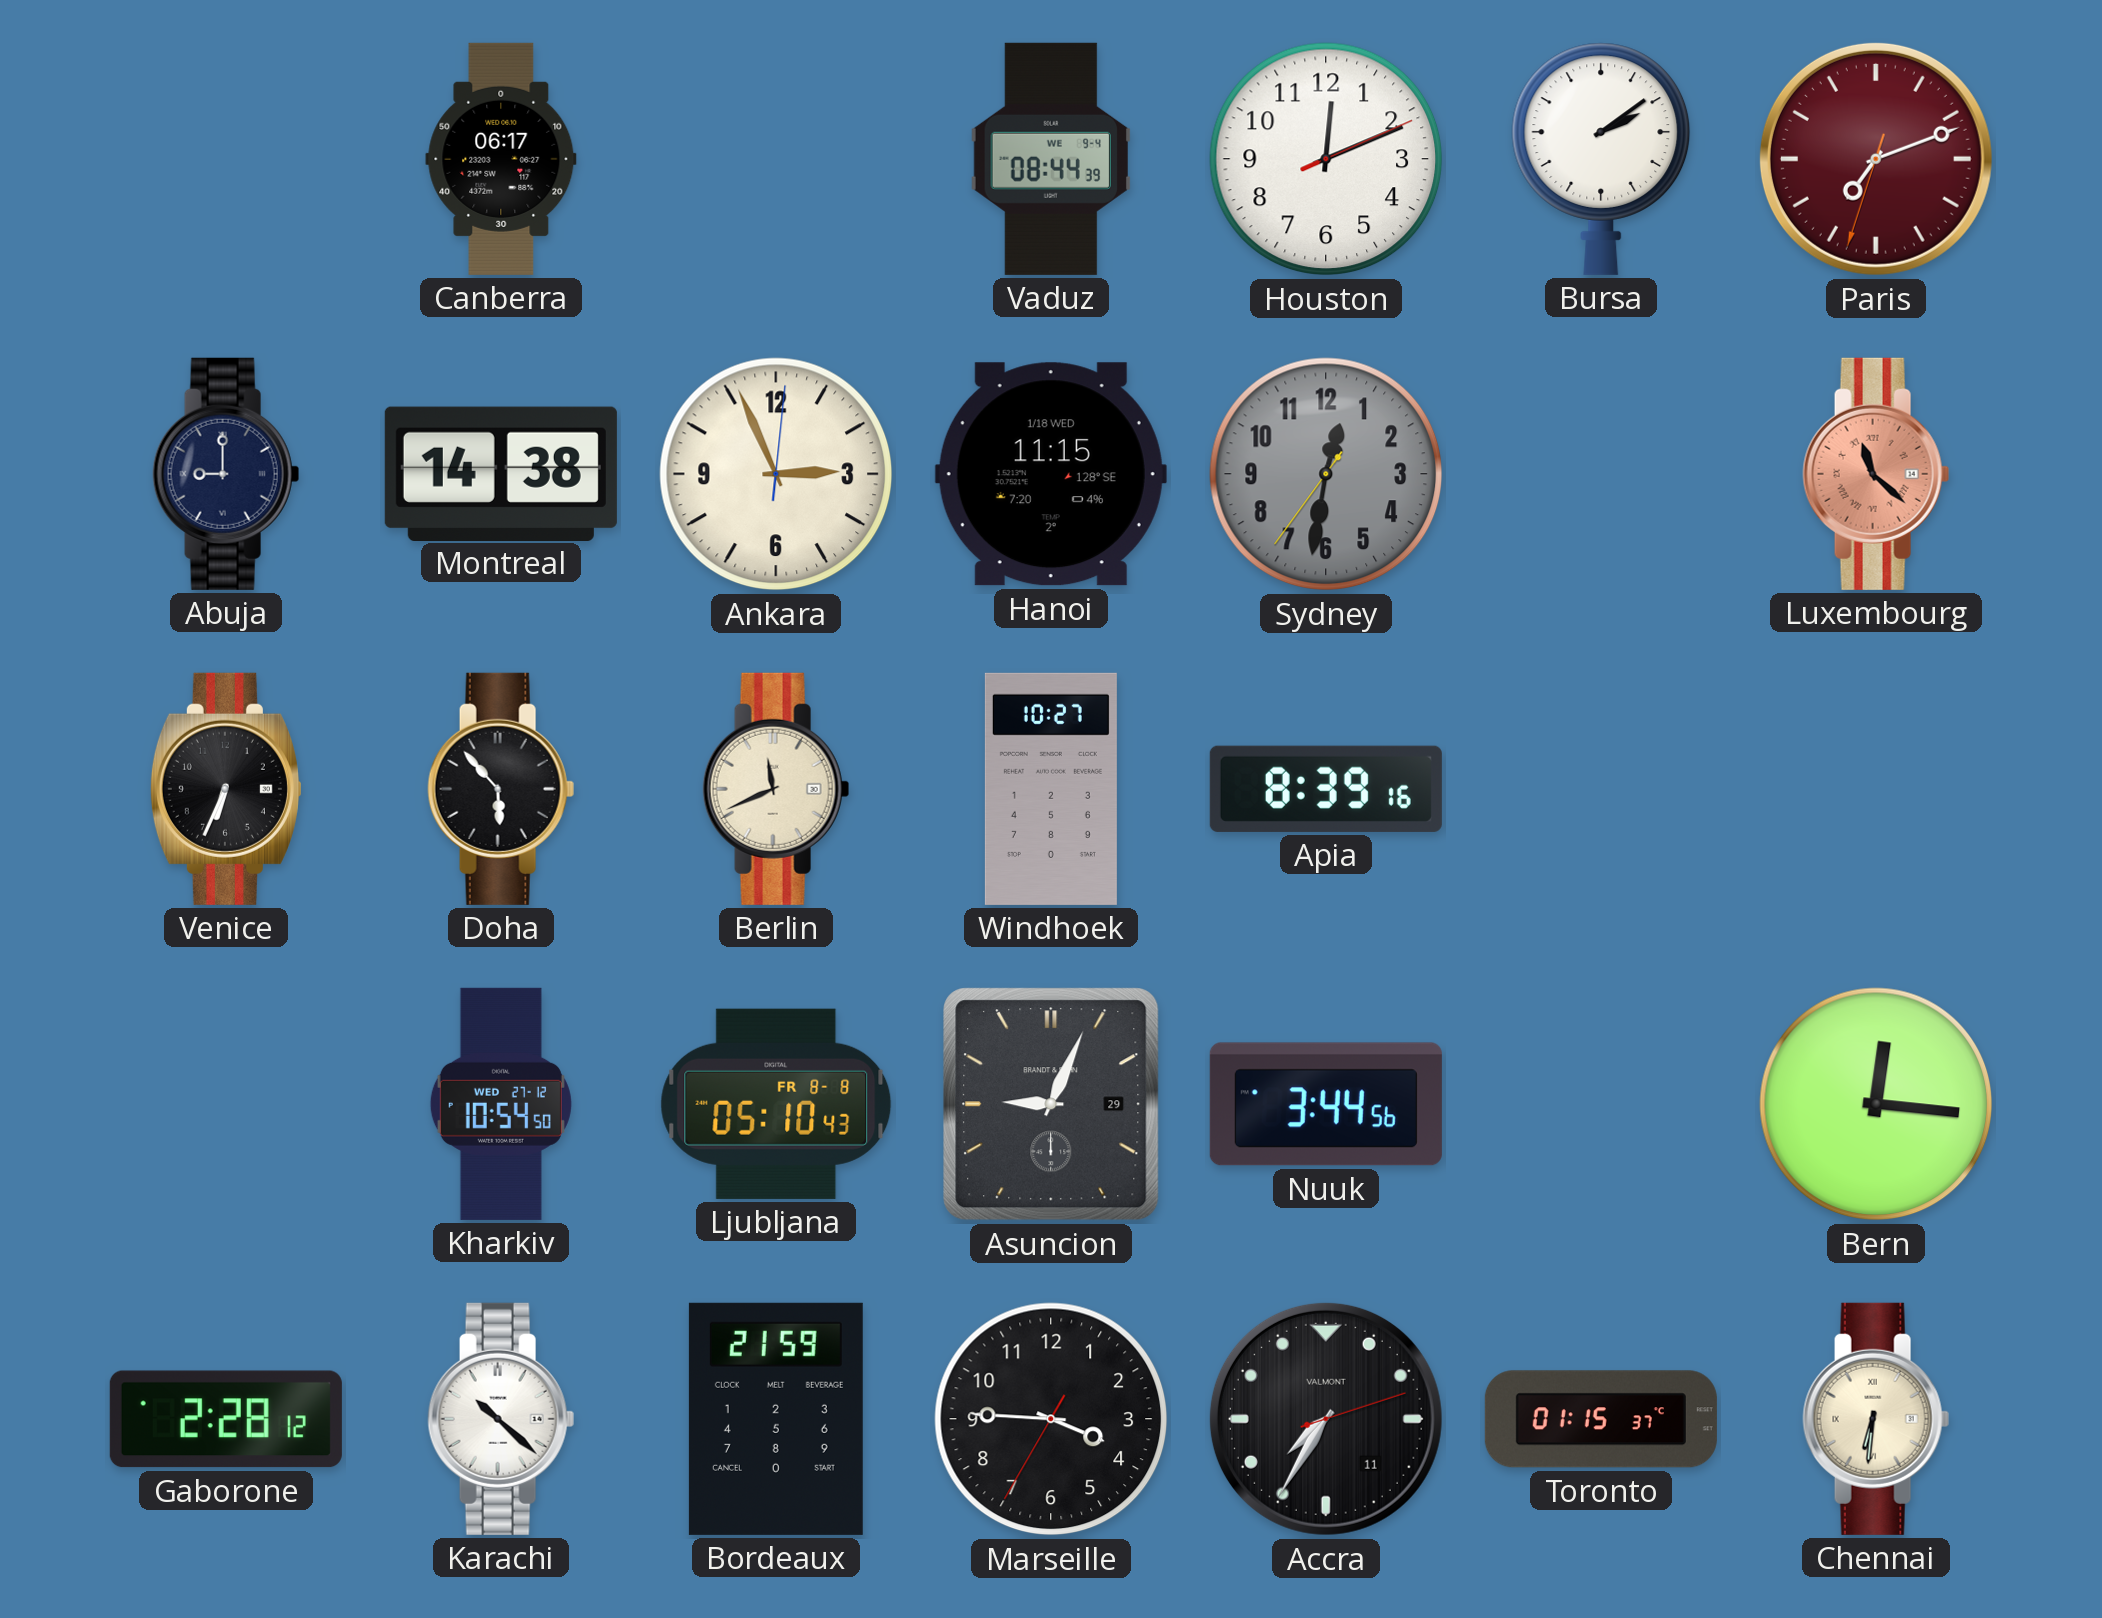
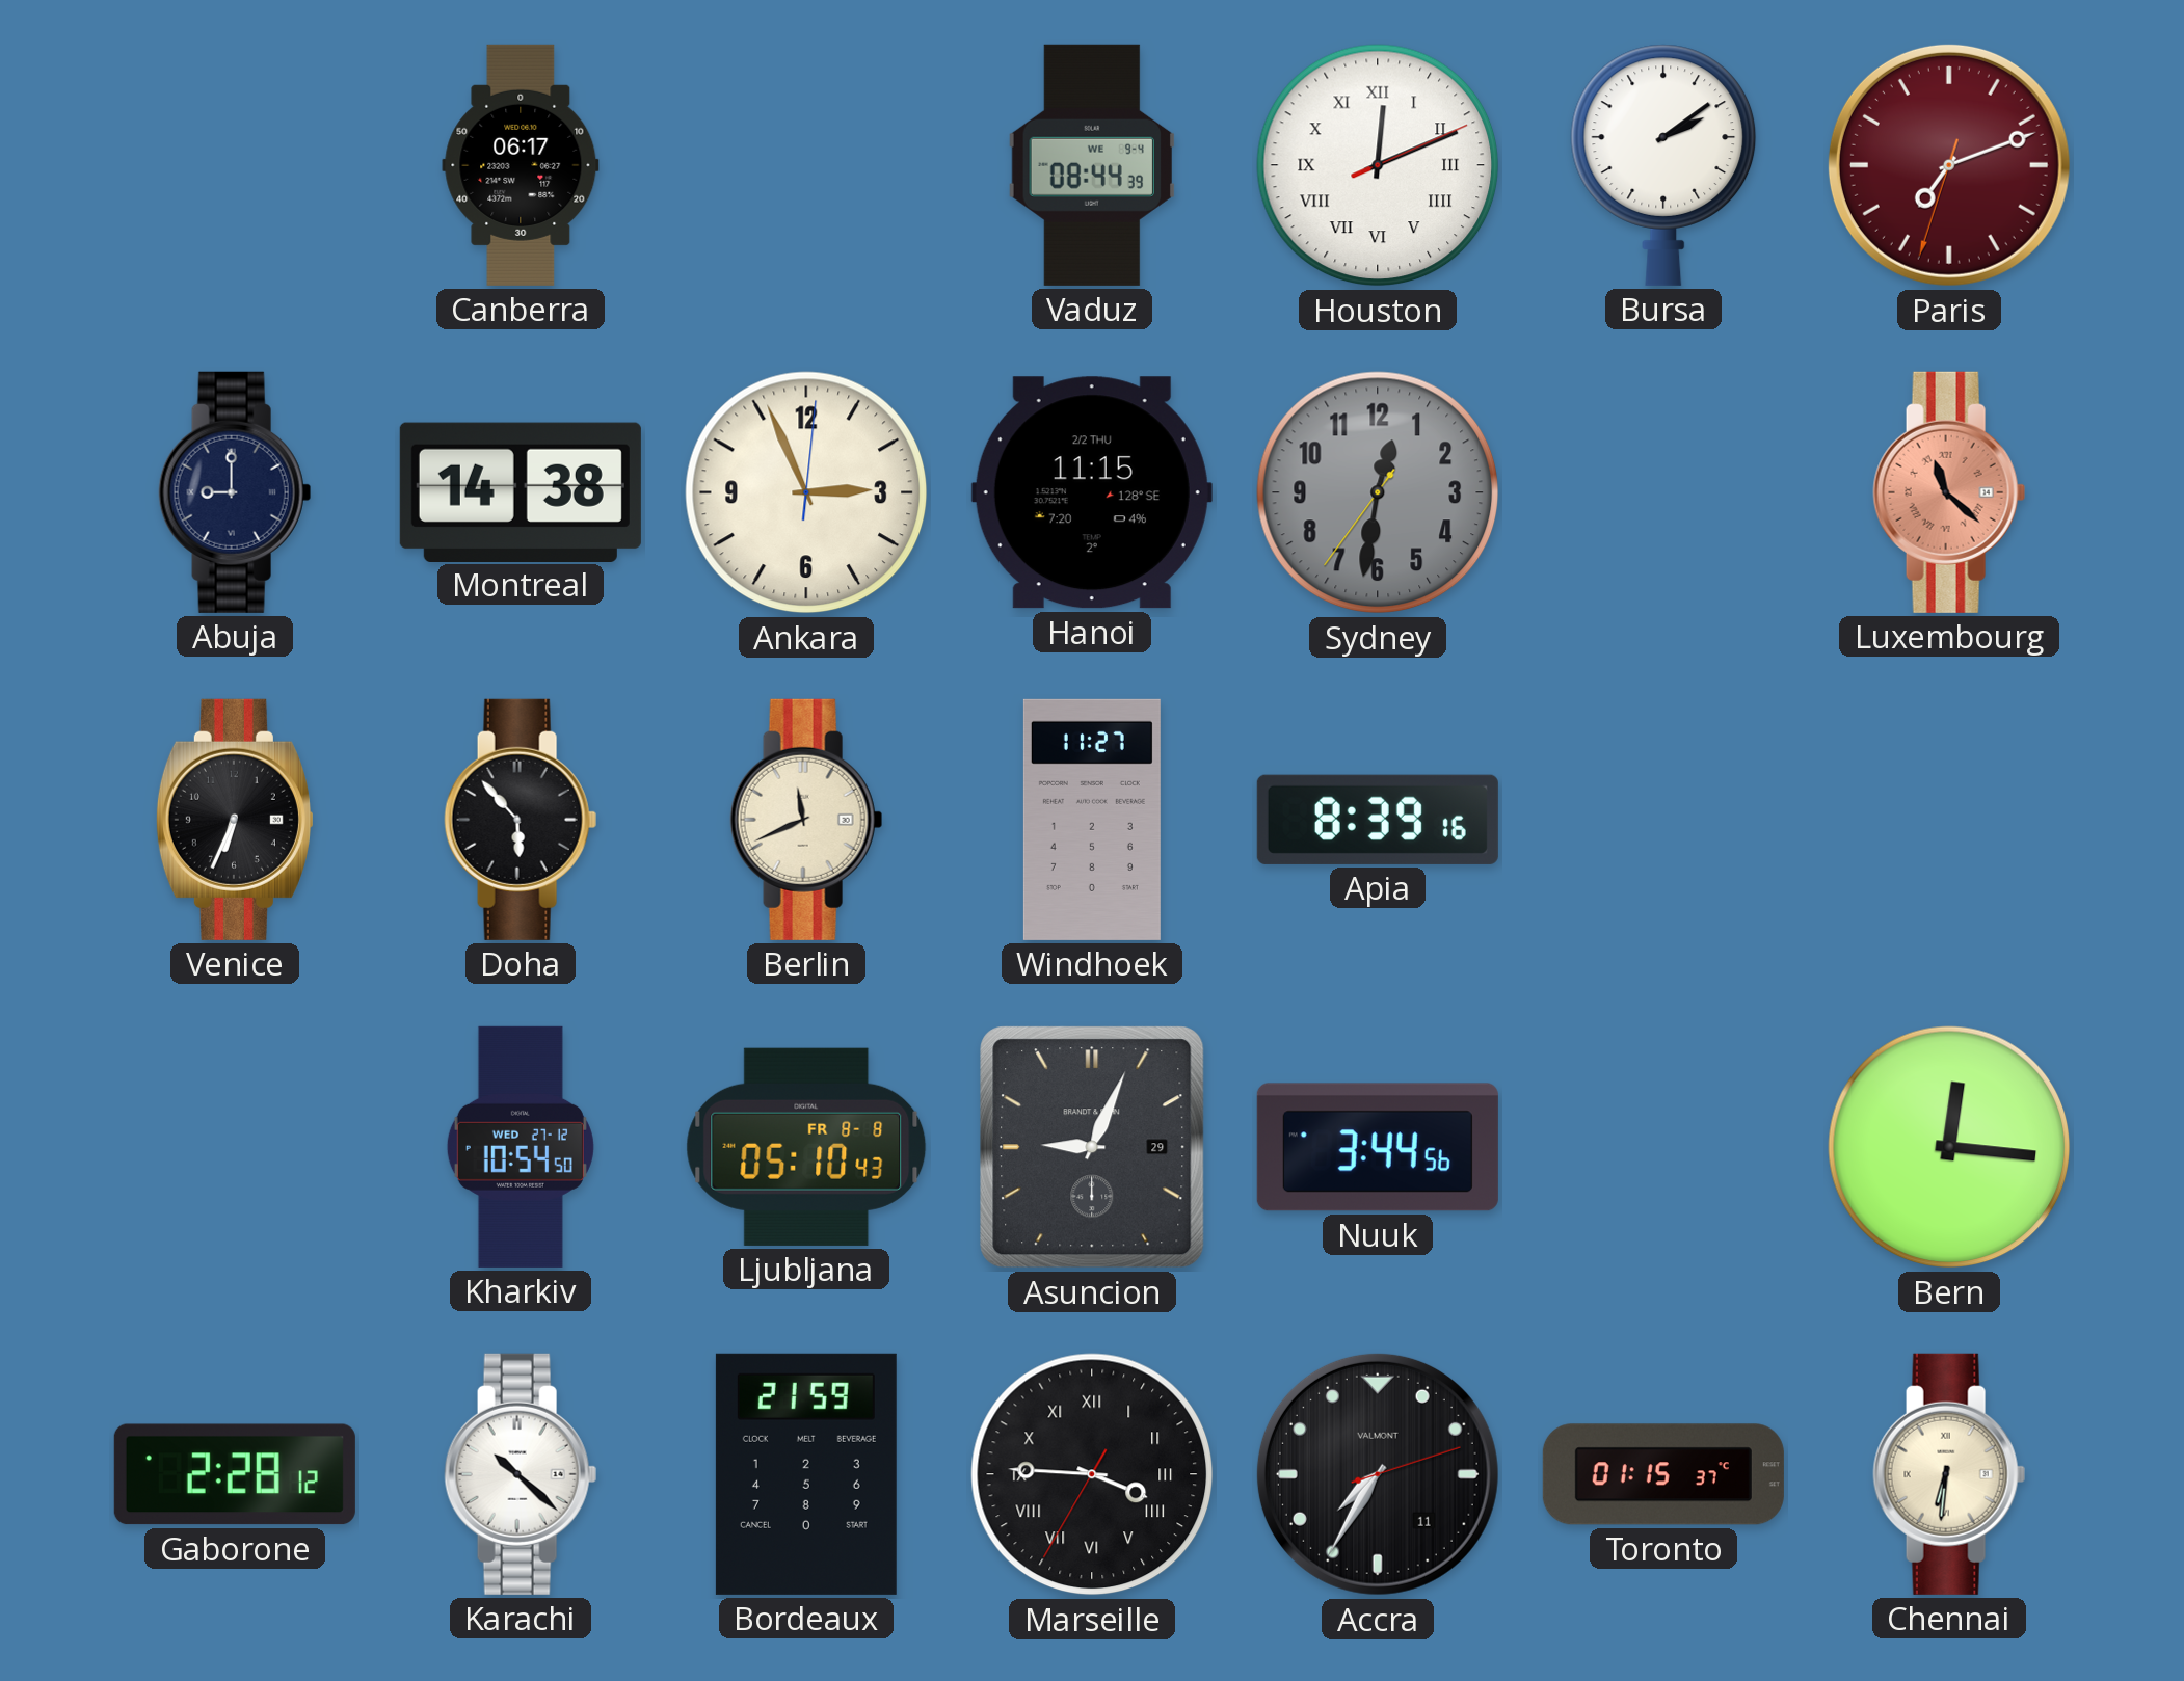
Houston numerals: Arabic -> Roman
Hanoi date: 1/18 WED -> 2/2 THU
Windhoek: 10:27 -> 11:27
Marseille numerals: Arabic -> Roman
